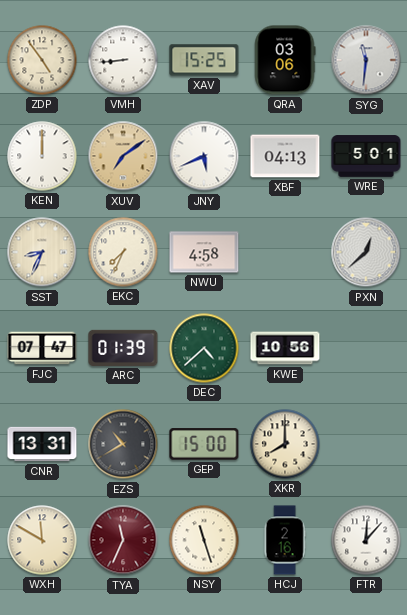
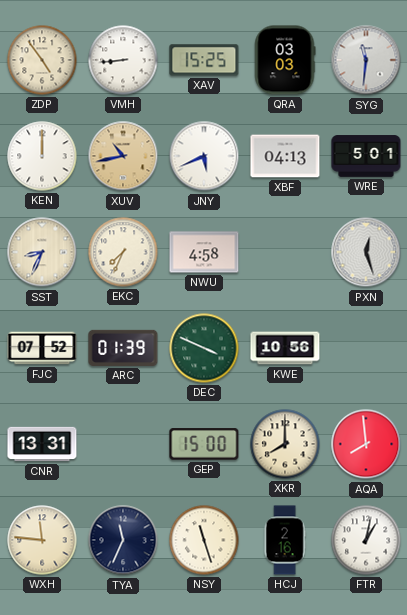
QRA: 03:06 -> 03:03
XUV: 7:09 -> 10:43
PXN: 12:38 -> 12:27
FJC: 07:47 -> 07:52
DEC: 4:38 -> 3:49
EZS: 10:40 -> none
AQA: none -> 7:59
WXH: 11:50 -> 11:46
TYA dial: burgundy -> navy
FTR: 12:07 -> 1:02
